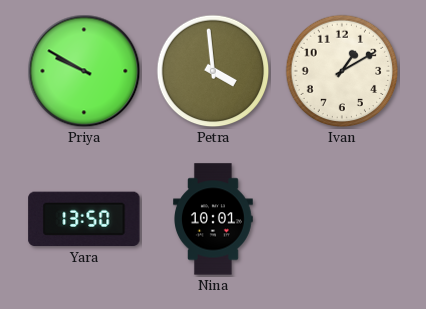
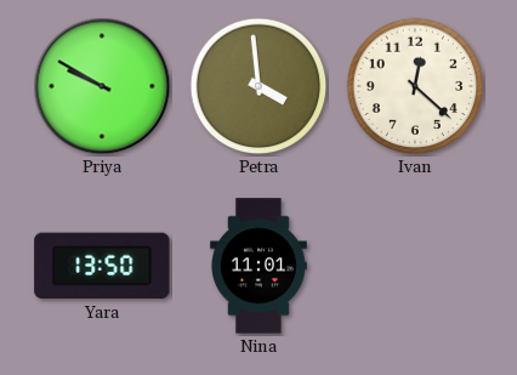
Ivan: 1:10 -> 12:22
Nina: 10:01 -> 11:01
